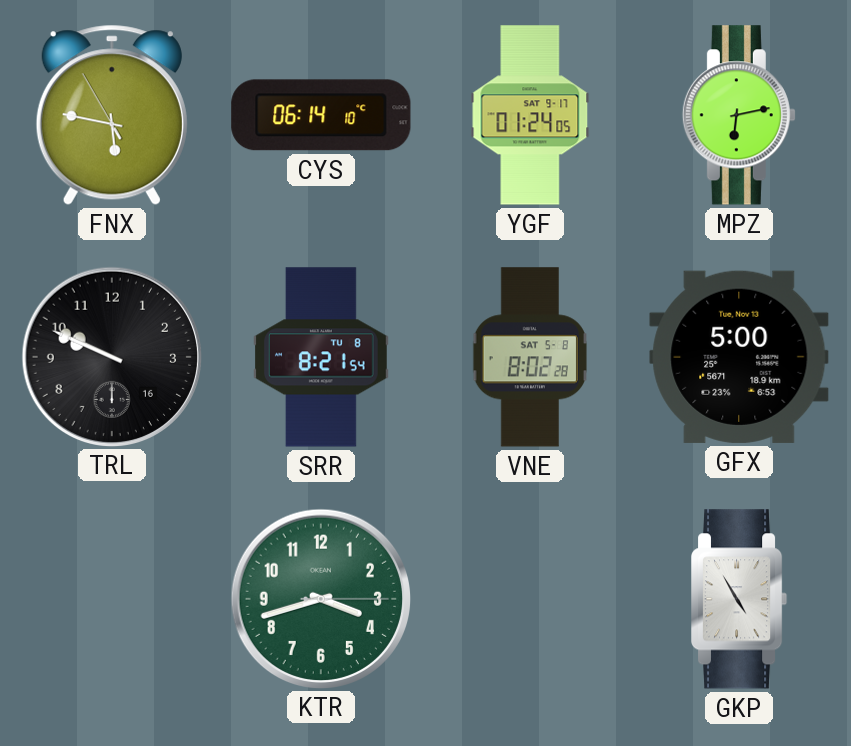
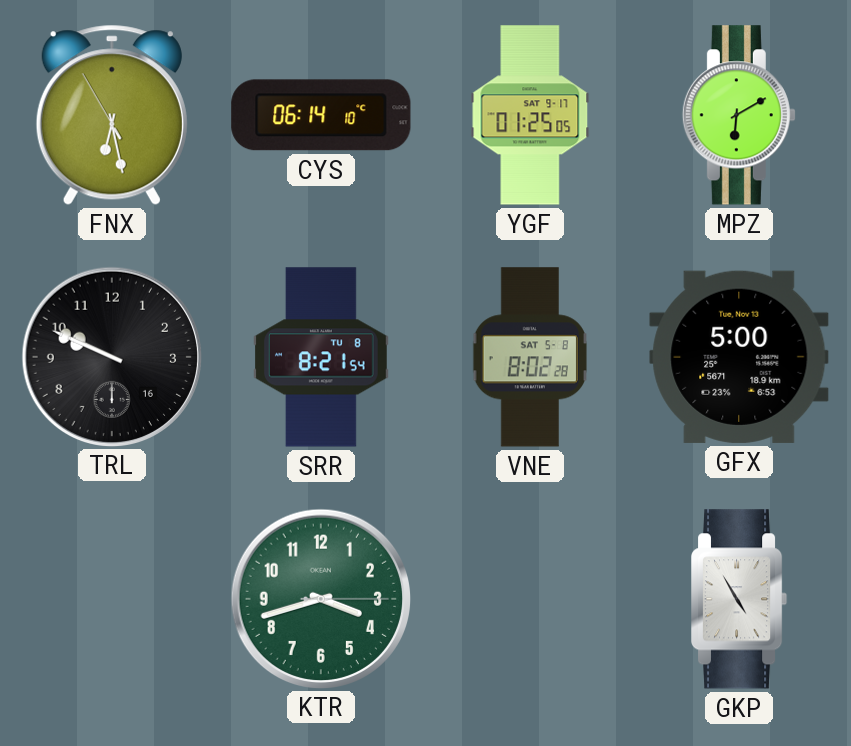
FNX: 5:46 -> 6:27
YGF: 01:24 -> 01:25
MPZ: 6:13 -> 6:10
